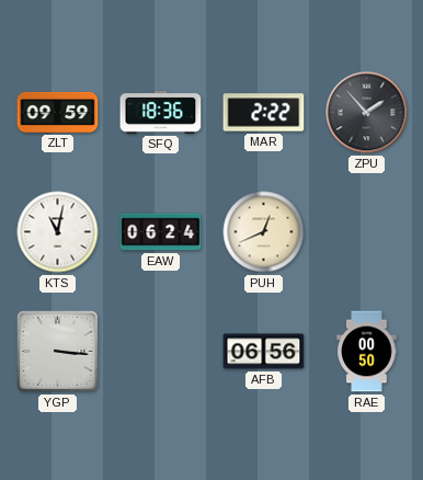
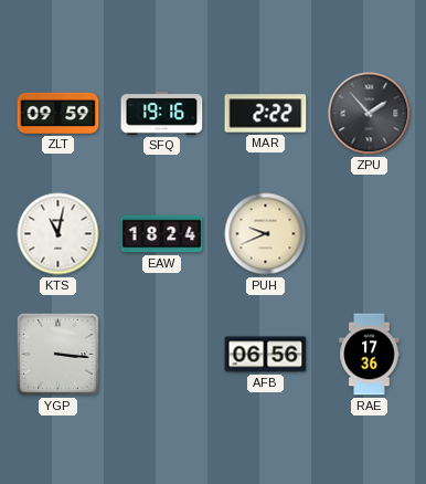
SFQ: 18:36 -> 19:16
EAW: 06:24 -> 18:24
PUH: 12:41 -> 9:41
RAE: 00:50 -> 17:36
